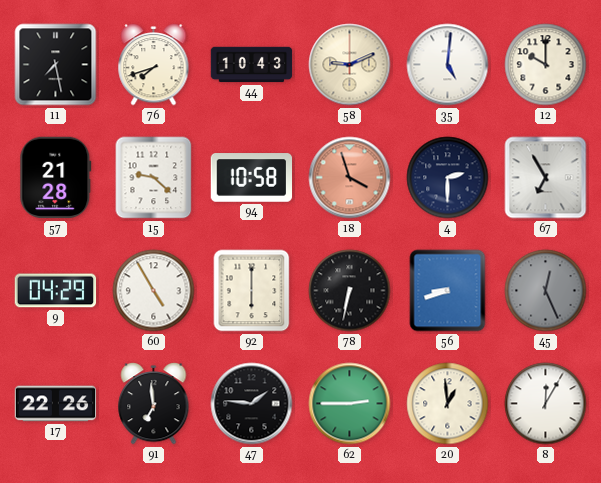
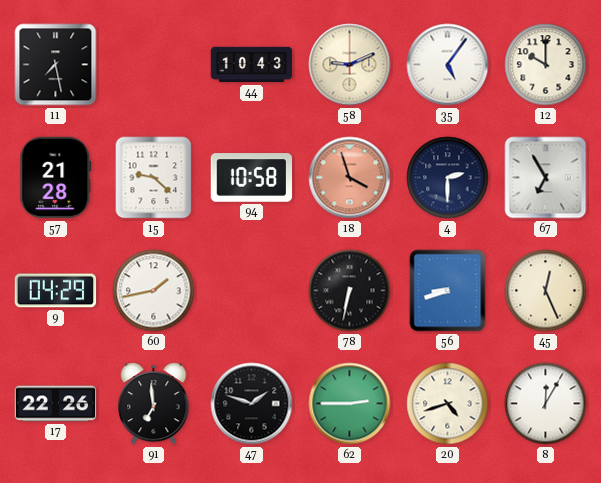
76: 7:42 -> none
35: 5:01 -> 5:06
60: 4:55 -> 1:43
92: 6:00 -> none
45 dial: grey -> cream
47: 1:46 -> 1:48
20: 12:59 -> 4:42
